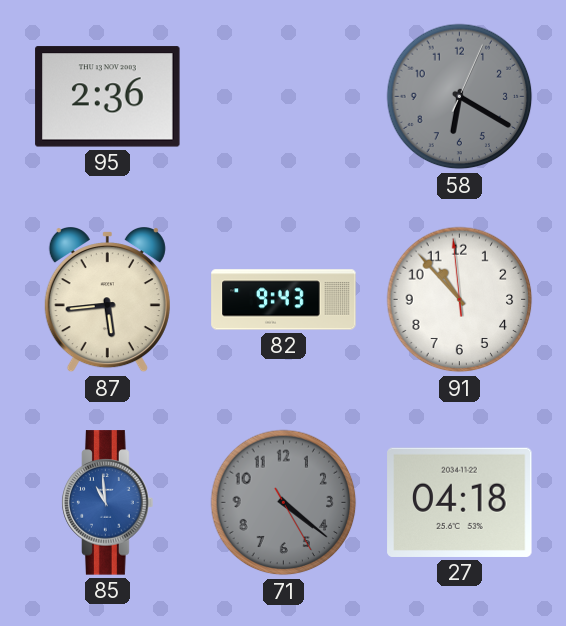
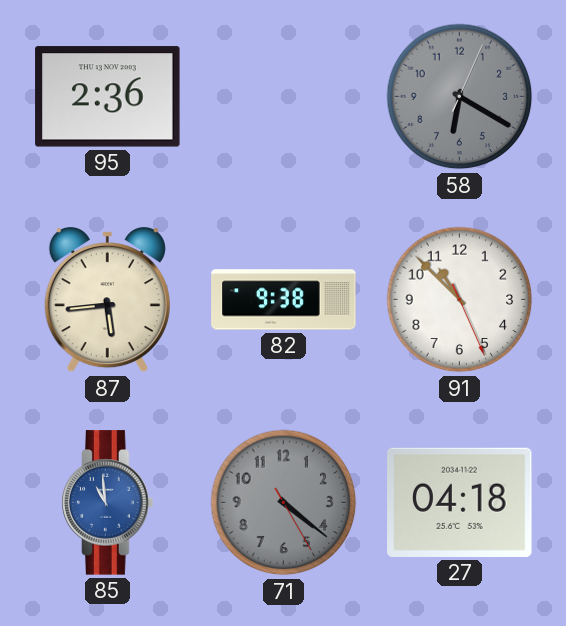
82: 9:43 -> 9:38
91: 10:52:59 -> 10:52:26
